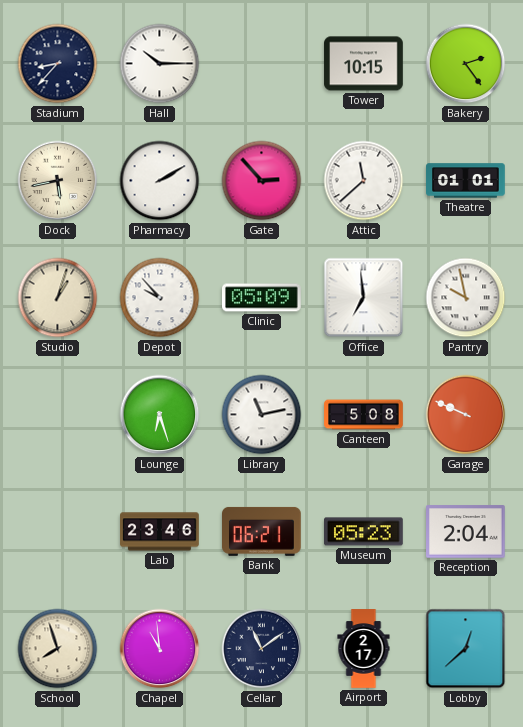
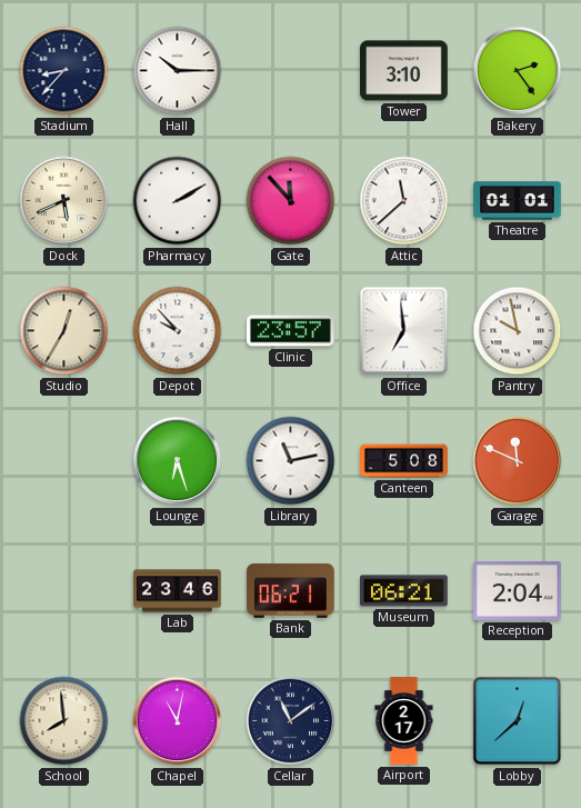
Tower: 10:15 -> 3:10
Dock: 5:43 -> 5:41
Gate: 2:53 -> 11:53
Studio: 1:03 -> 12:35
Clinic: 05:09 -> 23:57
Garage: 9:49 -> 11:49
Museum: 05:23 -> 06:21
School: 7:57 -> 7:59
Chapel: 10:59 -> 11:02
